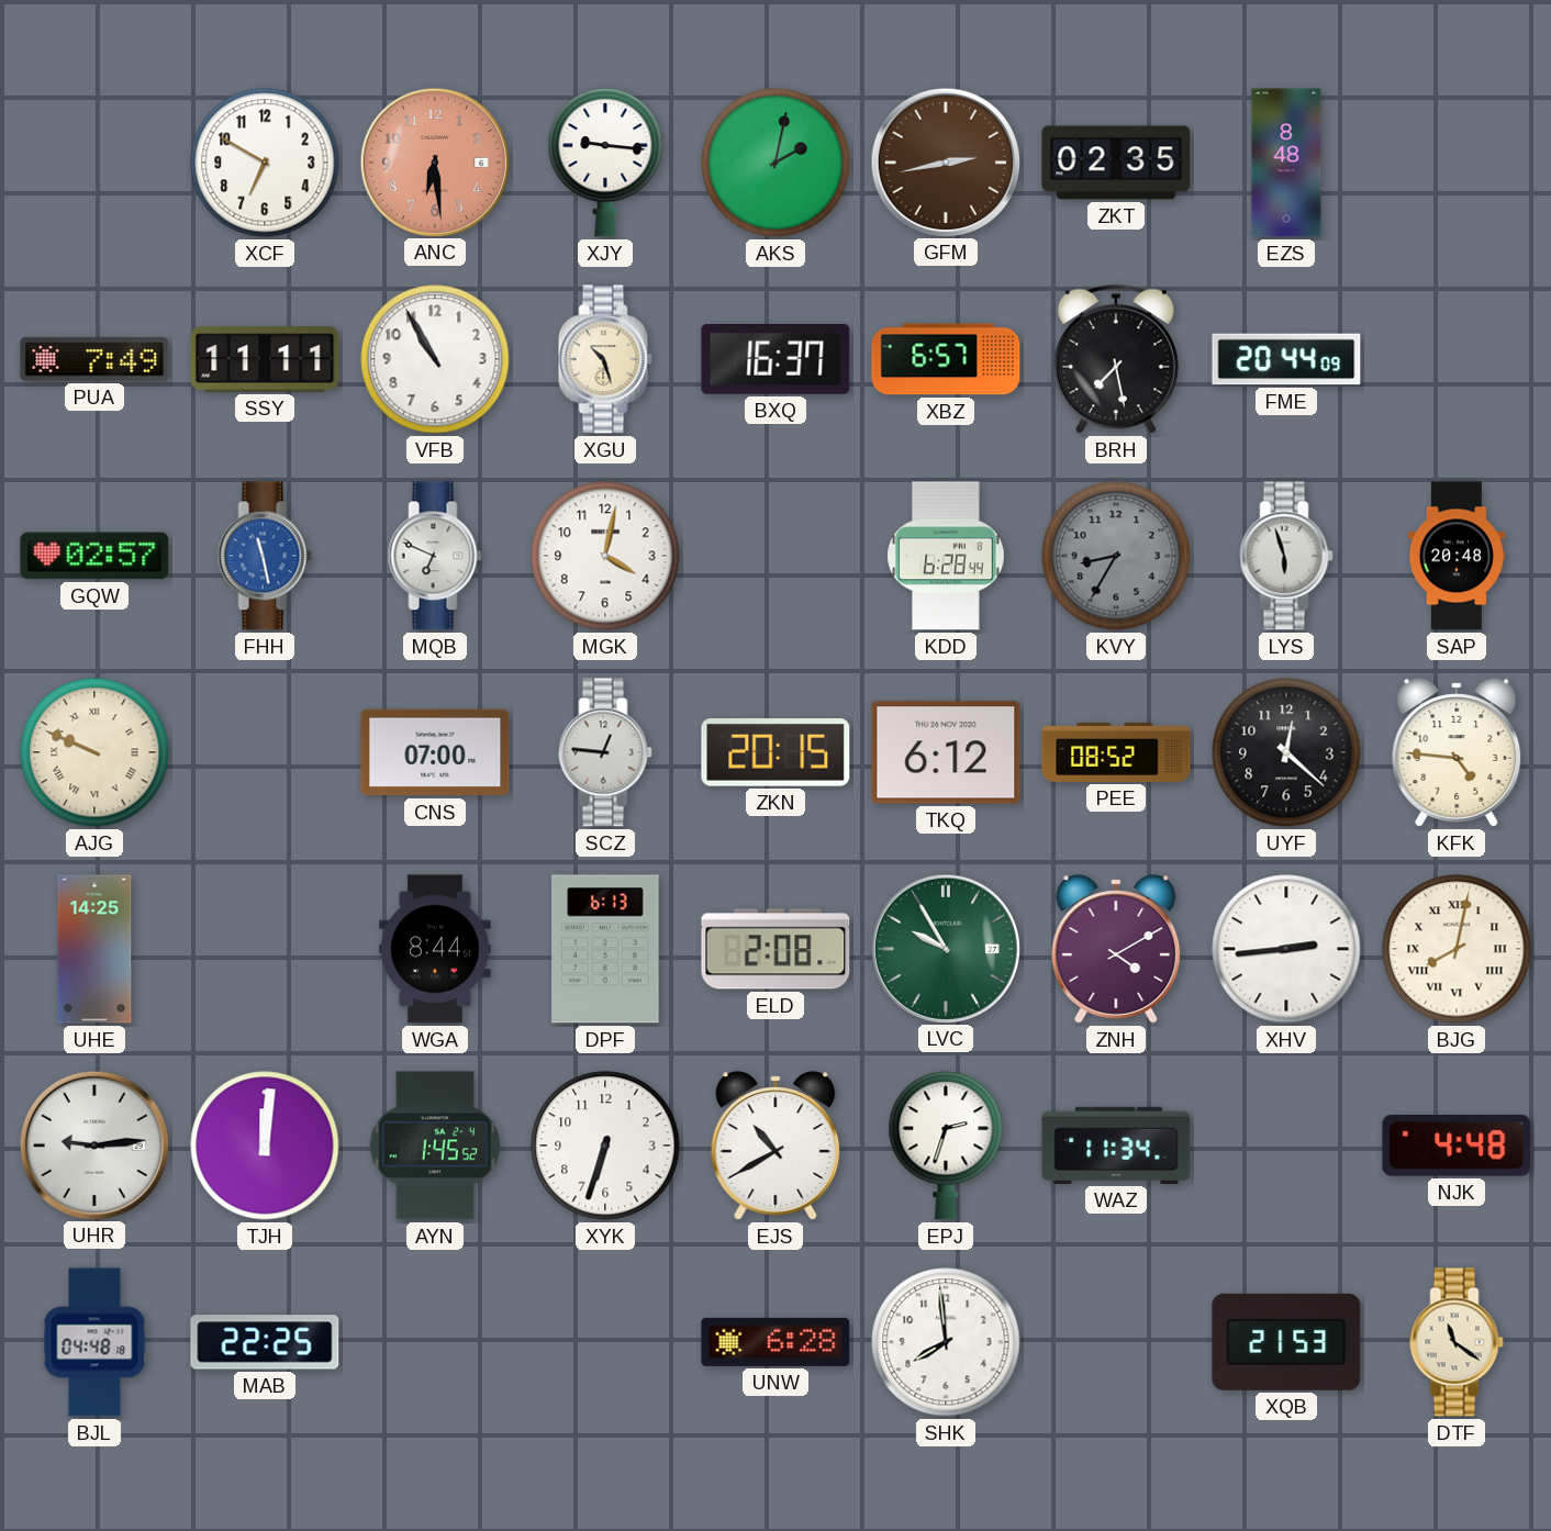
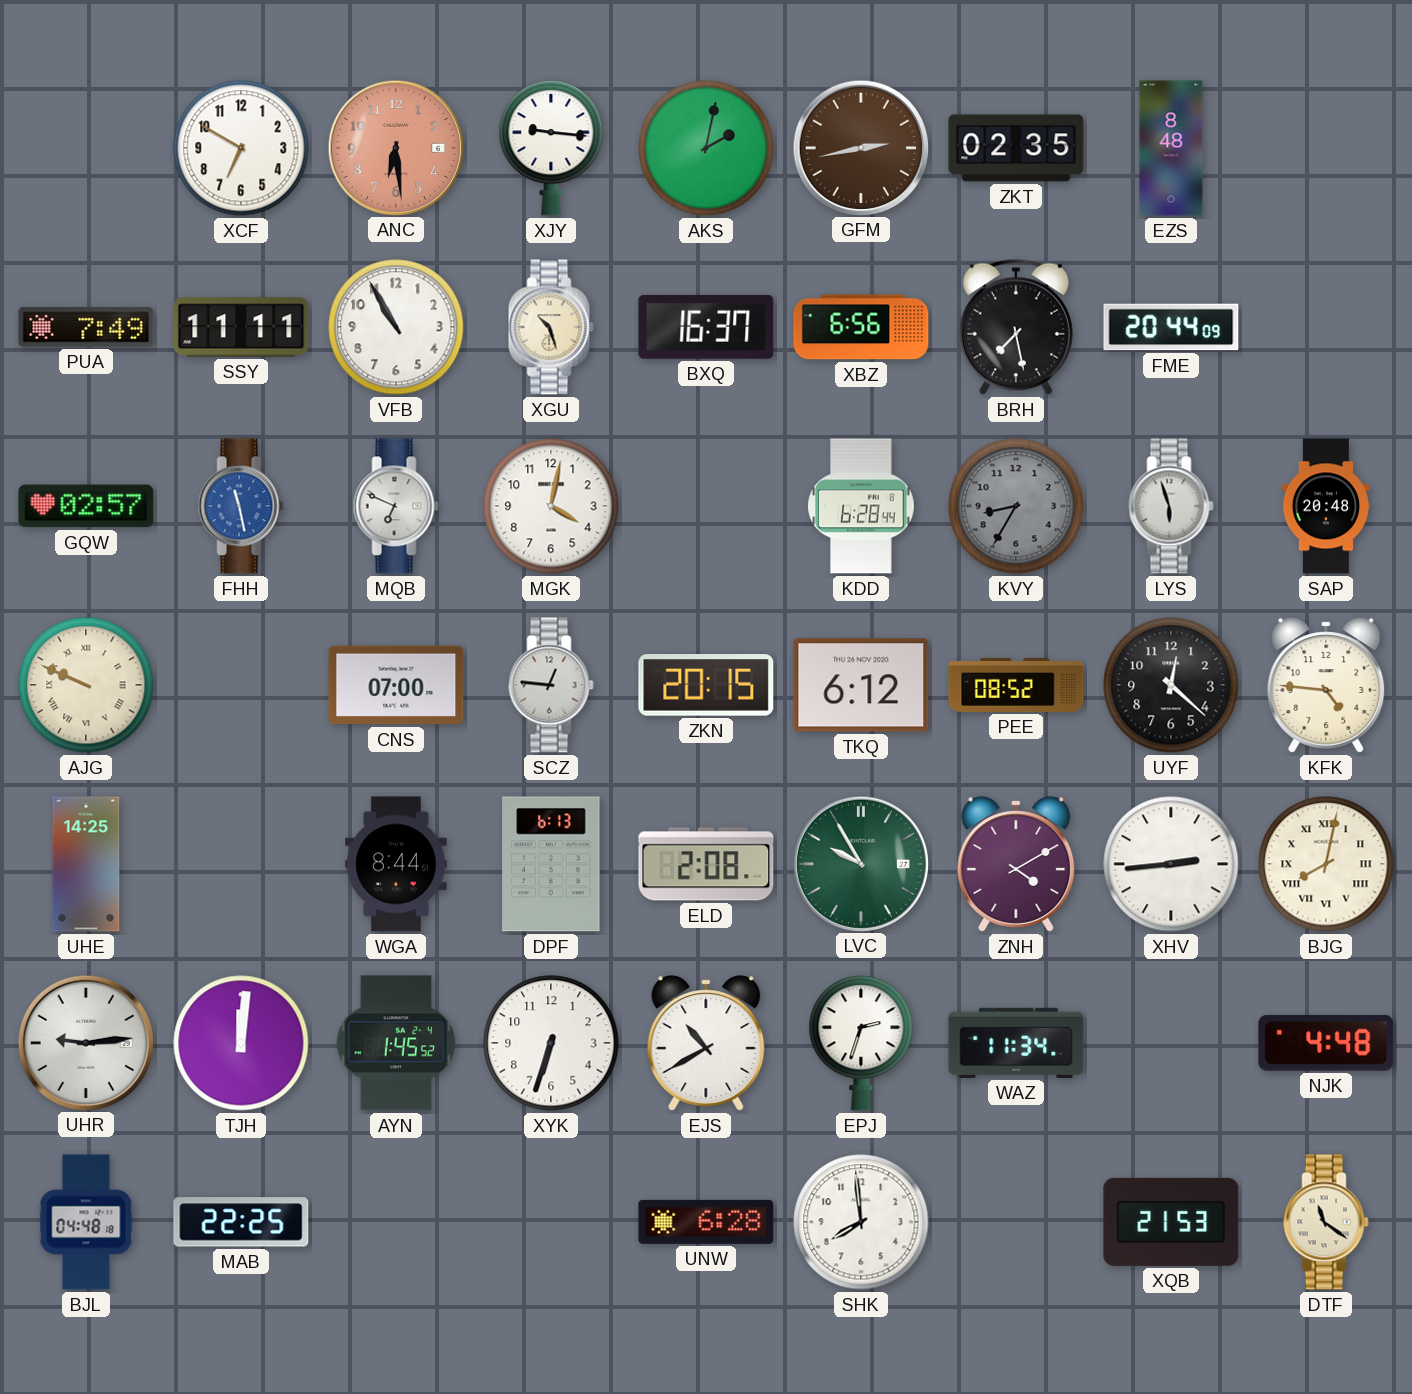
XBZ: 6:57 -> 6:56
